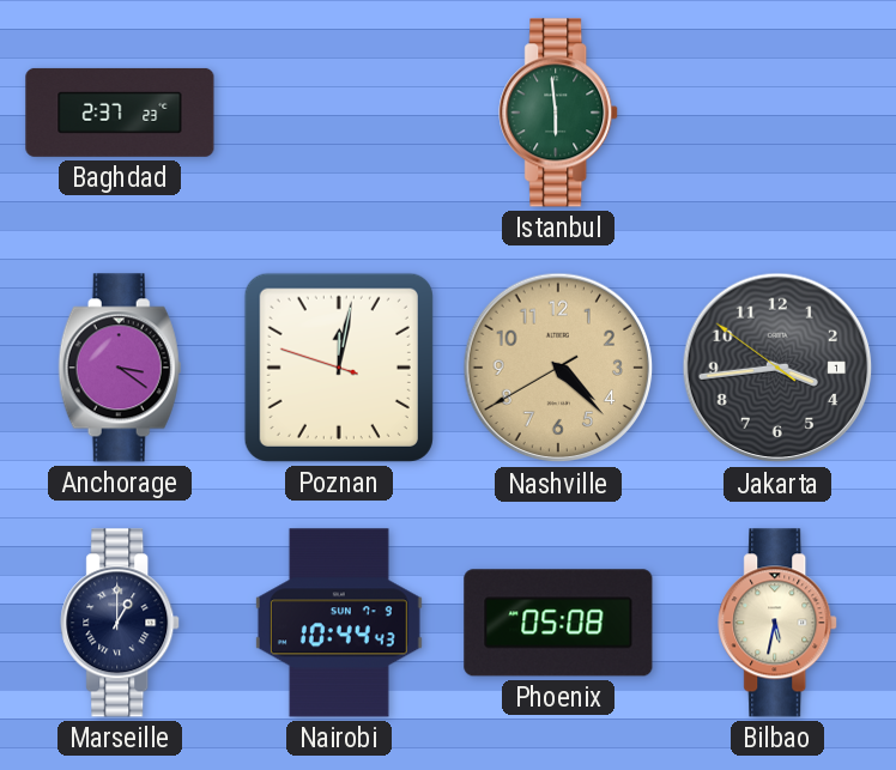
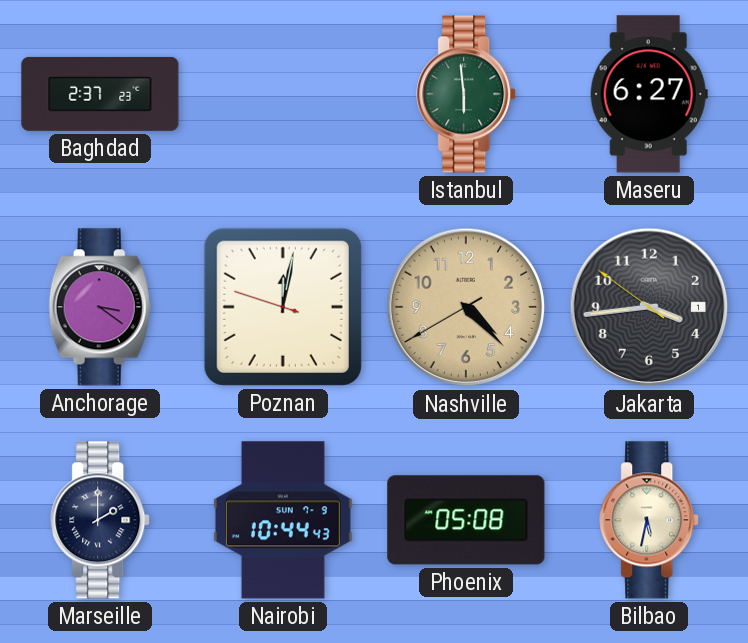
Maseru: none -> 6:27
Marseille: 1:00 -> 2:00
